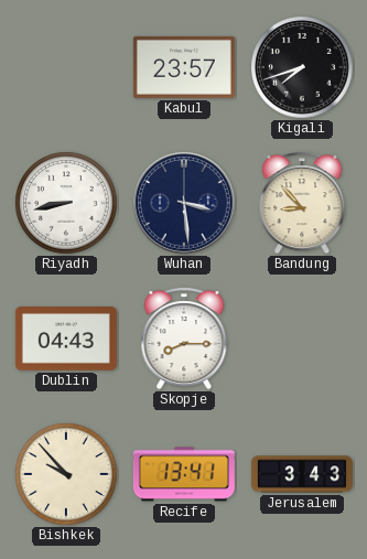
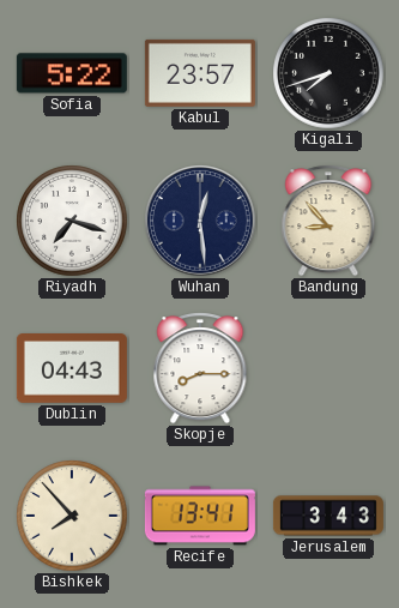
Sofia: none -> 5:22
Riyadh: 8:43 -> 7:18
Wuhan: 3:29 -> 12:29
Bishkek: 9:53 -> 7:53
